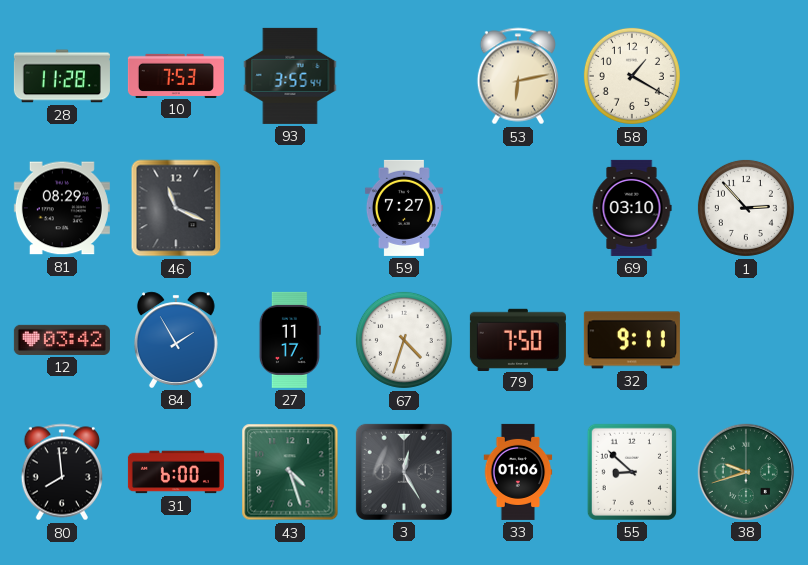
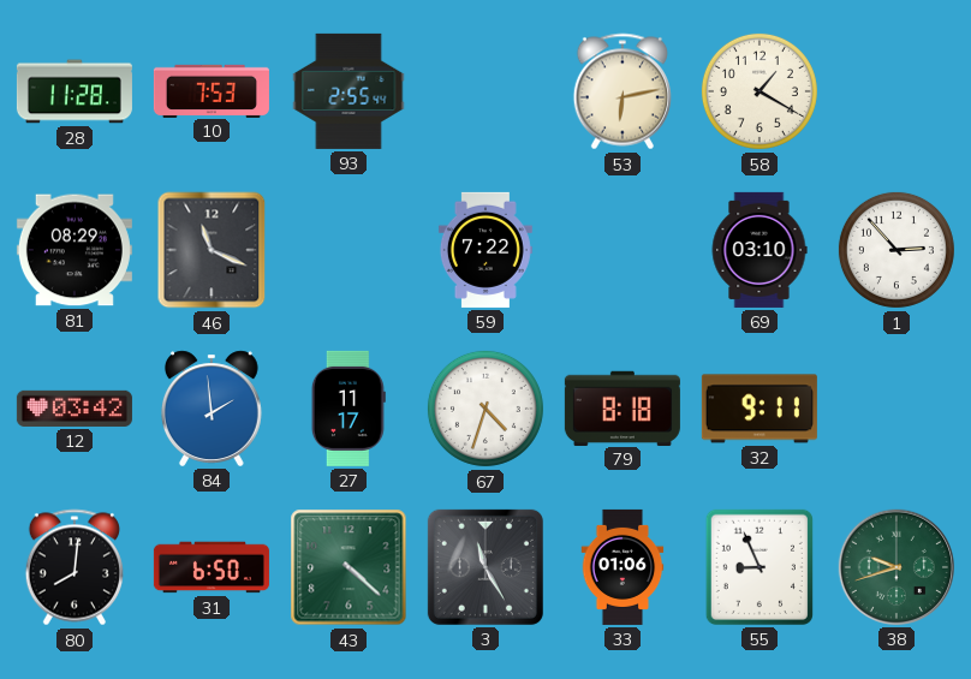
93: 3:55 -> 2:55
59: 7:27 -> 7:22
84: 1:55 -> 1:59
79: 7:50 -> 8:18
80: 7:59 -> 8:01
31: 6:00 -> 6:50
43: 4:27 -> 4:22
3: 12:25 -> 11:25
55: 8:52 -> 8:56
